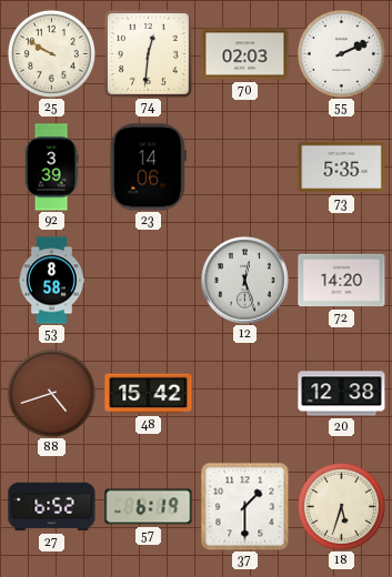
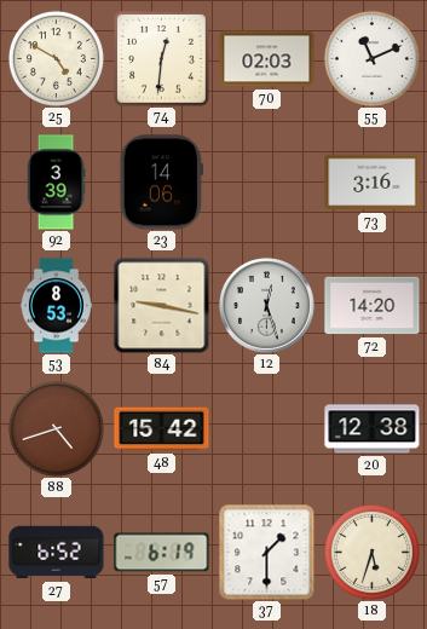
25: 9:50 -> 4:50
55: 2:11 -> 11:11
73: 5:35 -> 3:16
53: 8:58 -> 8:53
84: none -> 9:17
